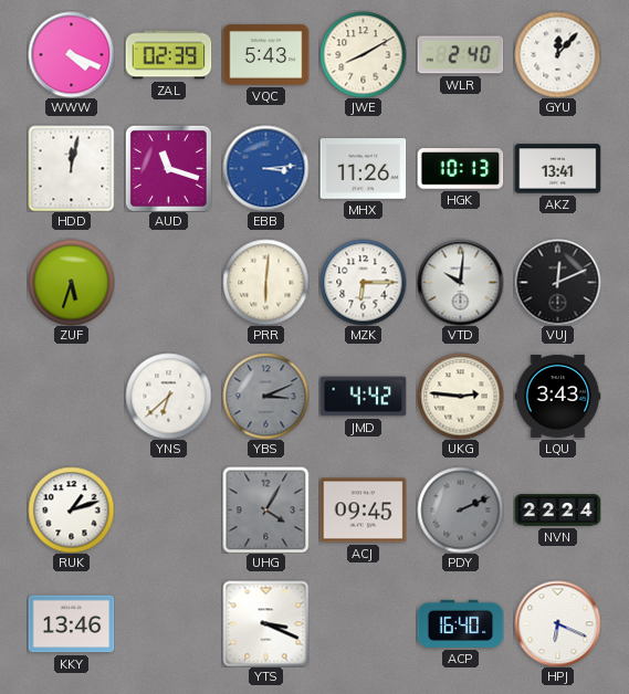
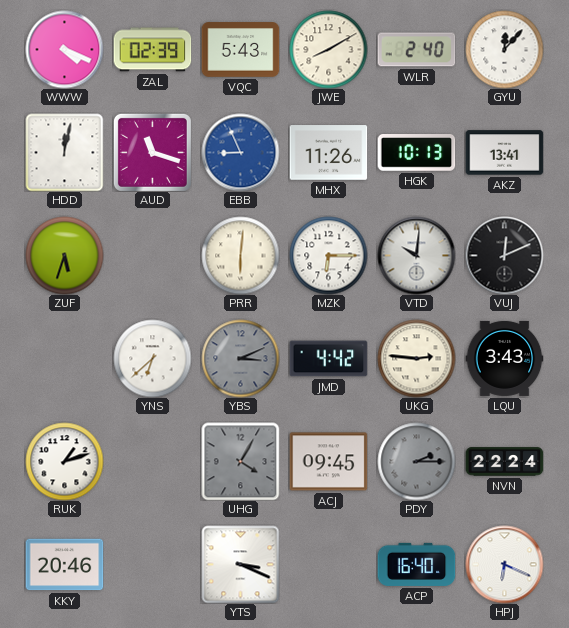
EBB: 3:14 -> 8:56
PDY: 2:11 -> 2:15
KKY: 13:46 -> 20:46
